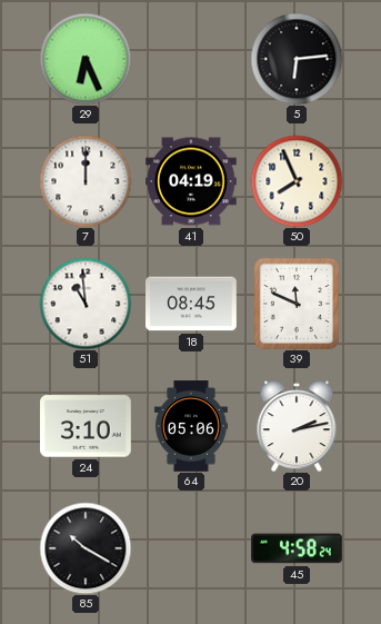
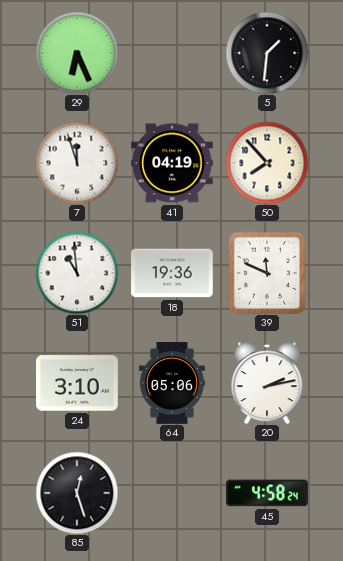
5: 6:14 -> 1:31
7: 12:00 -> 11:57
50: 7:56 -> 7:53
18: 08:45 -> 19:36
85: 10:20 -> 12:27
